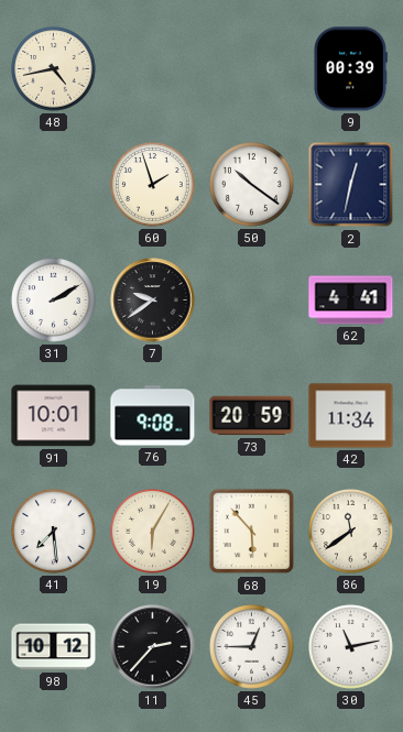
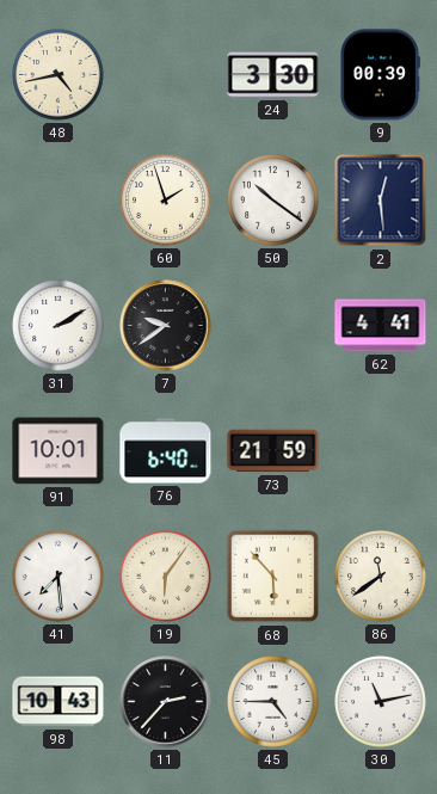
24: none -> 3:30
2: 12:32 -> 12:29
76: 9:08 -> 6:40
73: 20:59 -> 21:59
42: 11:34 -> none
19: 6:05 -> 6:06
98: 10:12 -> 10:43
45: 12:45 -> 4:45
